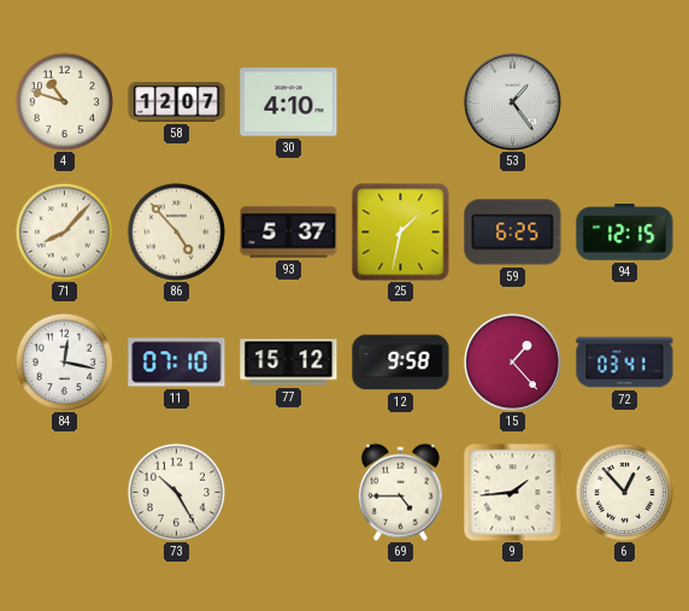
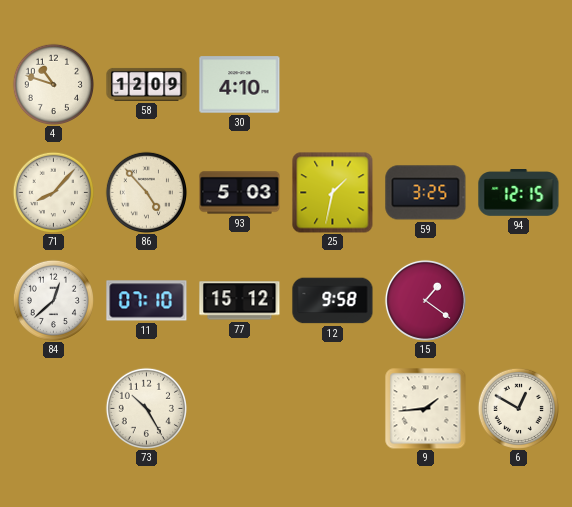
58: 12:07 -> 12:09
53: 1:24 -> none
93: 5:37 -> 5:03
59: 6:25 -> 3:25
84: 12:17 -> 12:38
15: 1:23 -> 1:21
72: 03:41 -> none
69: 4:45 -> none
6: 12:53 -> 12:50
